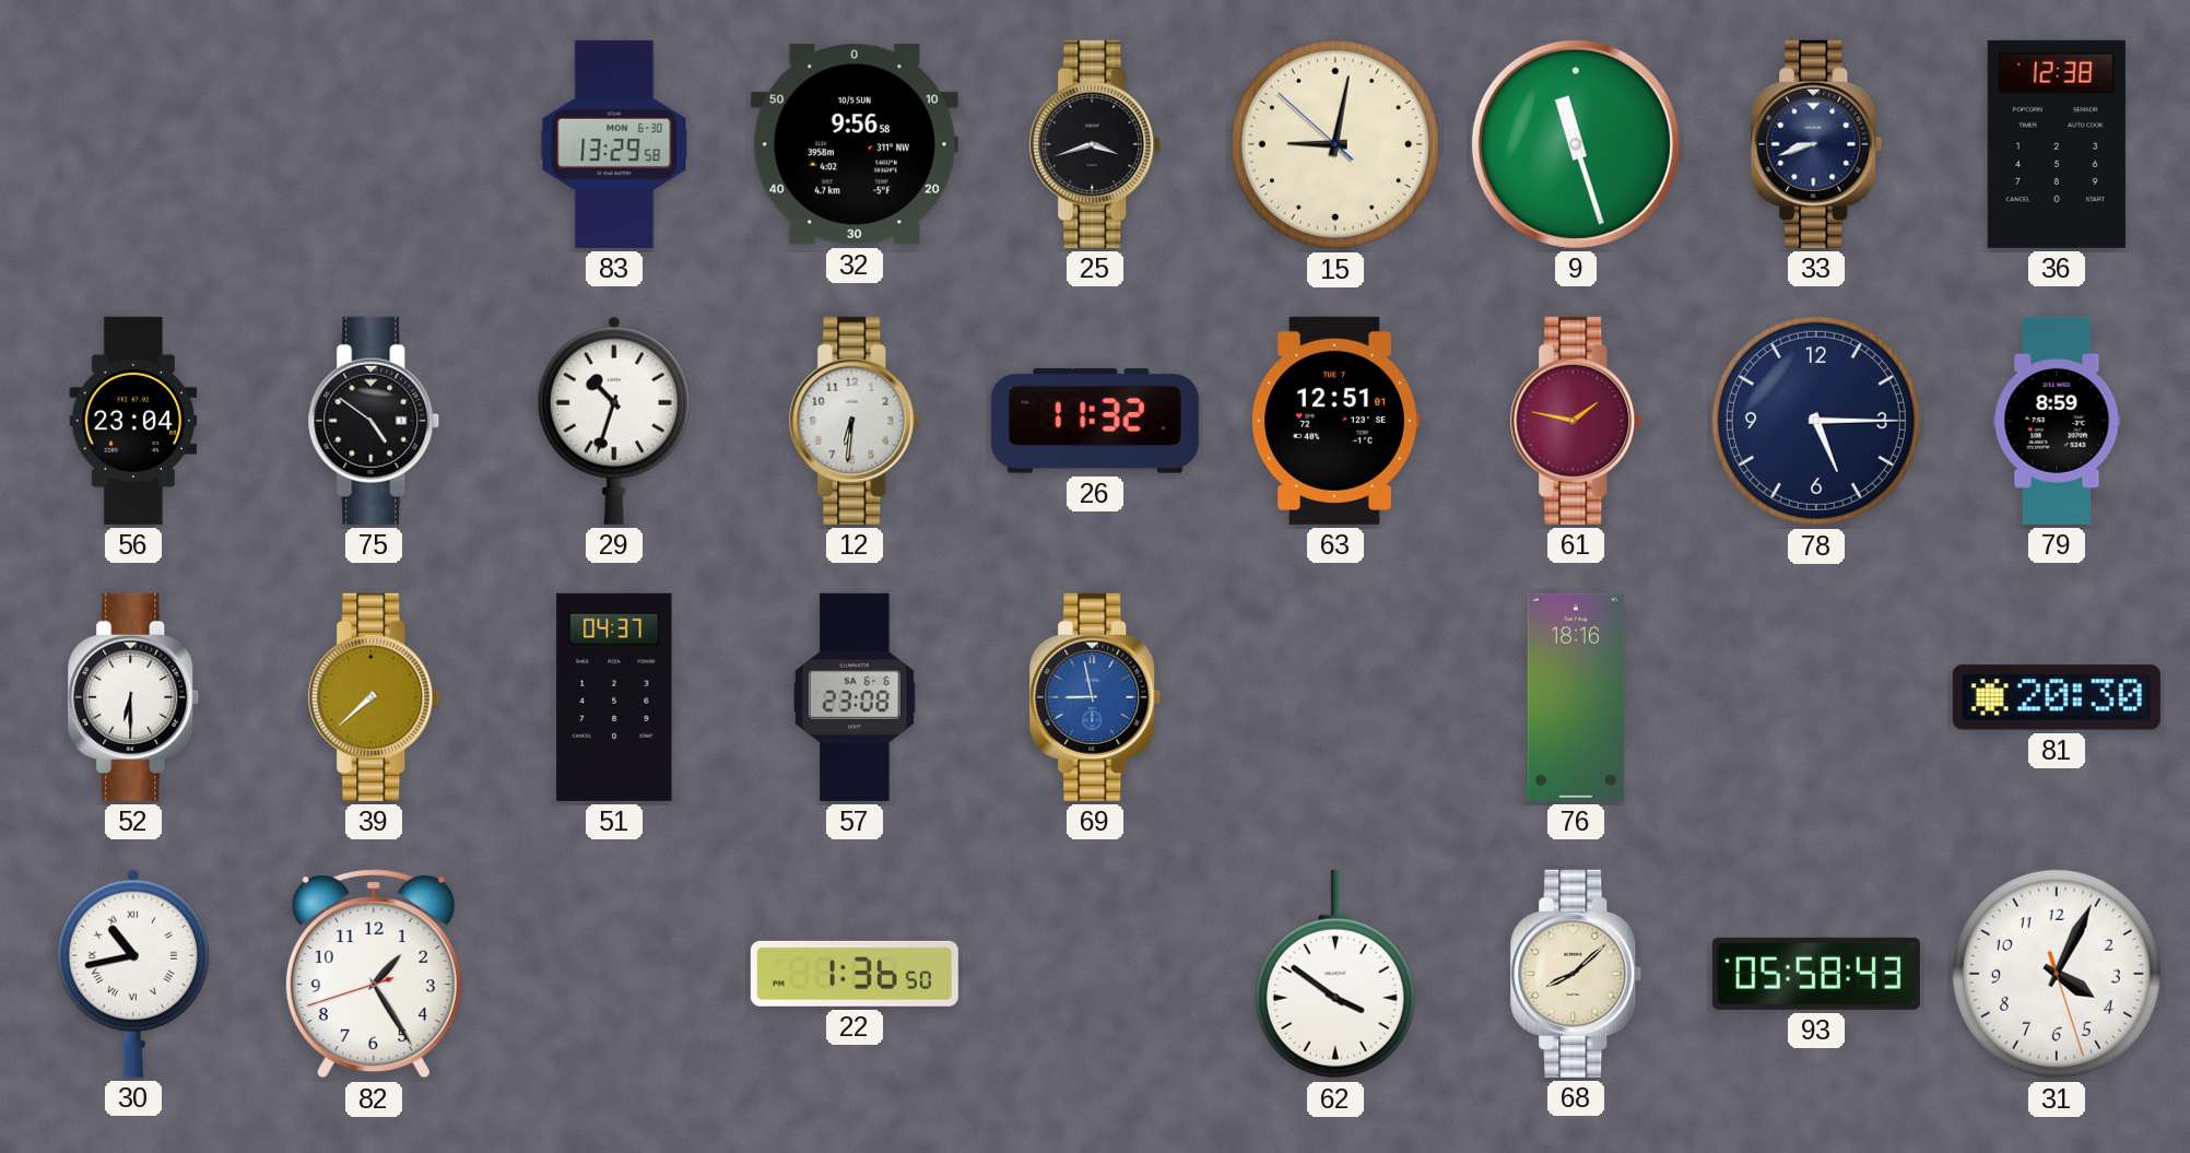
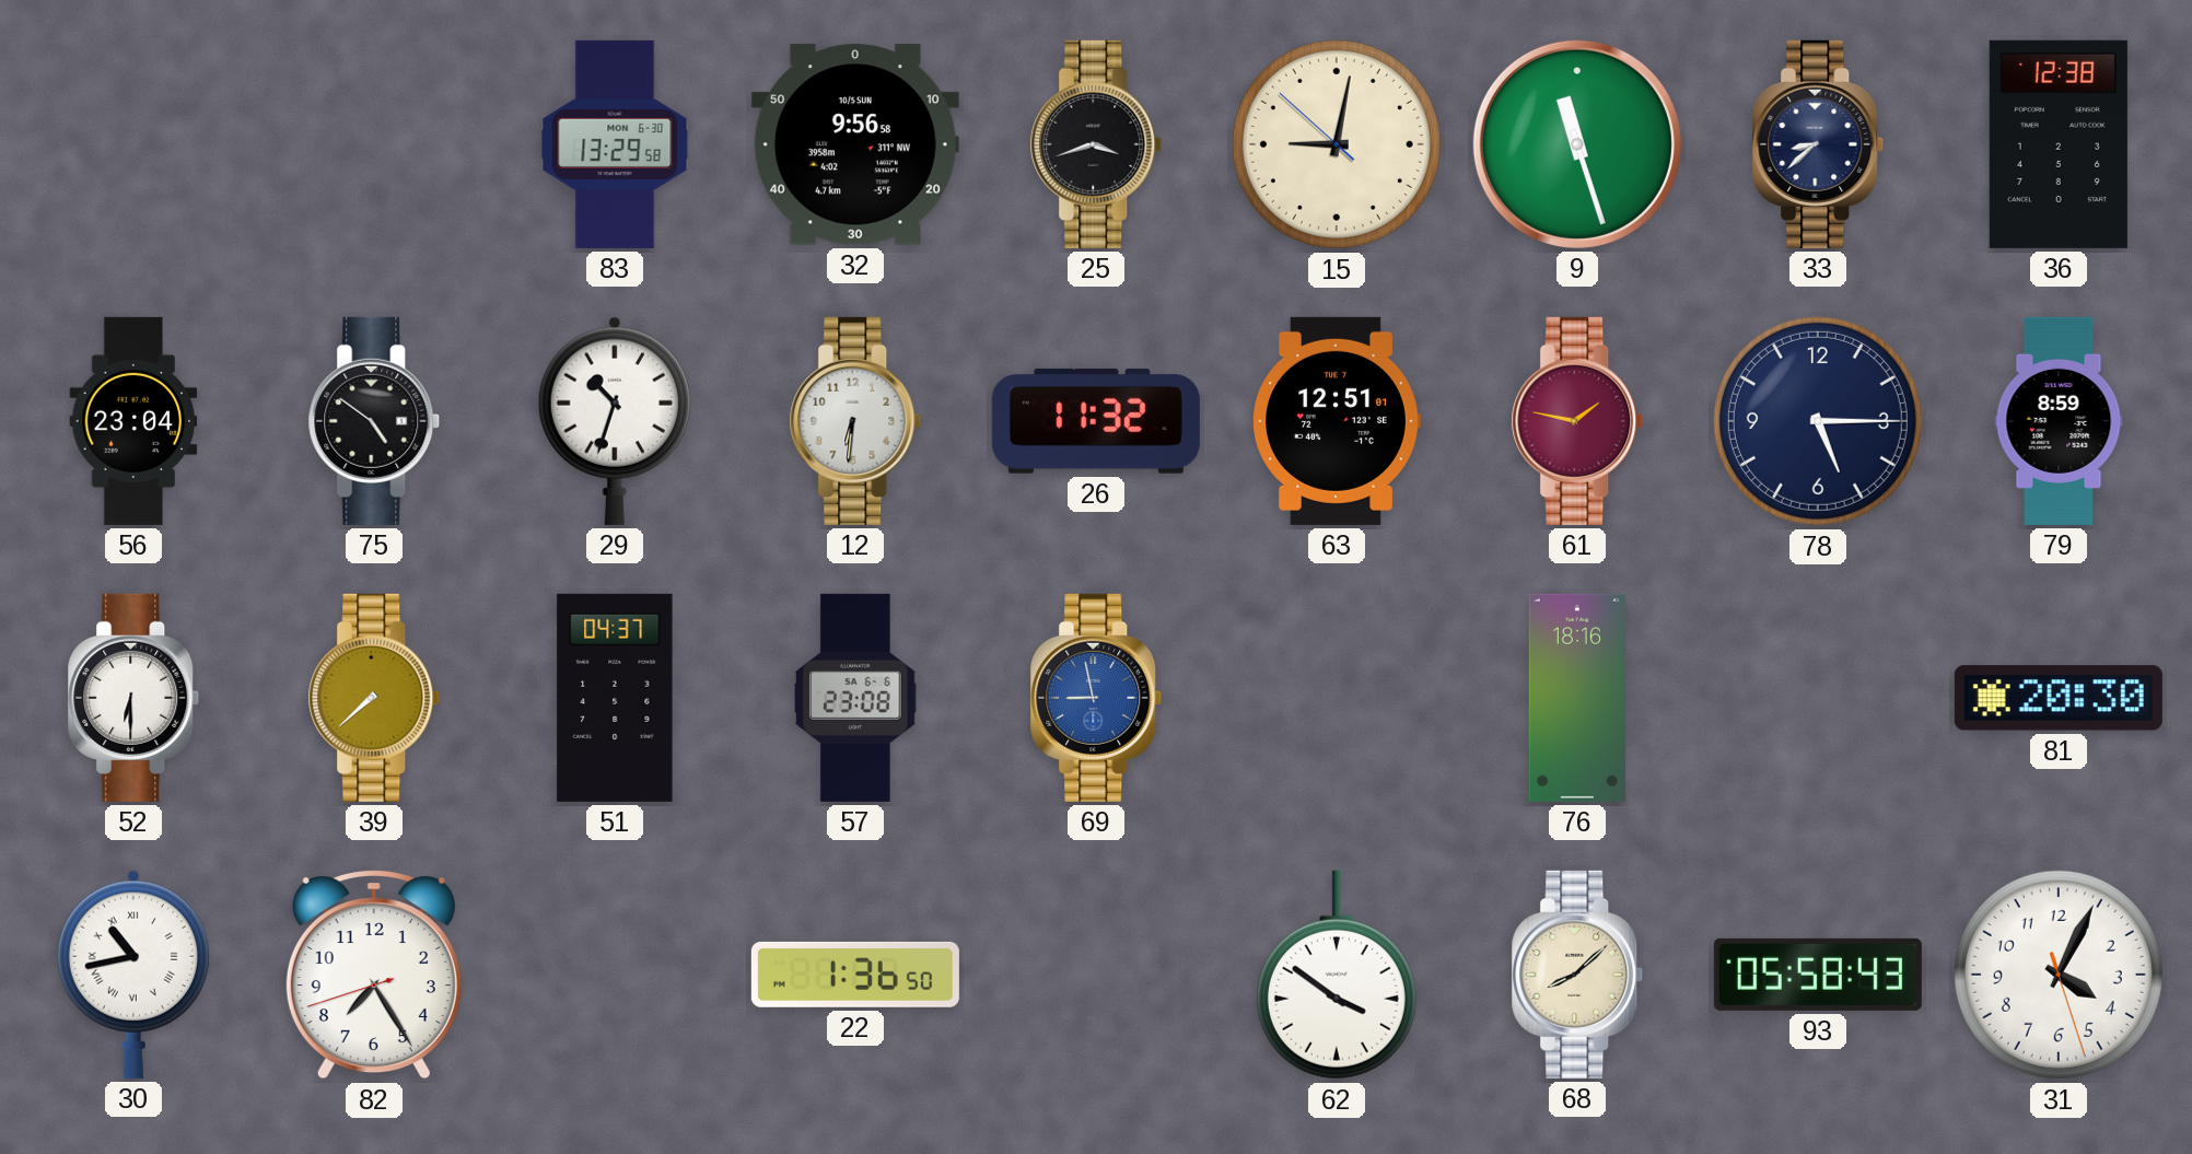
33: 8:42 -> 8:38
82: 1:24 -> 7:24
